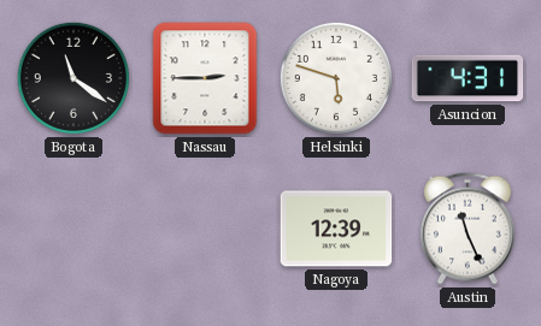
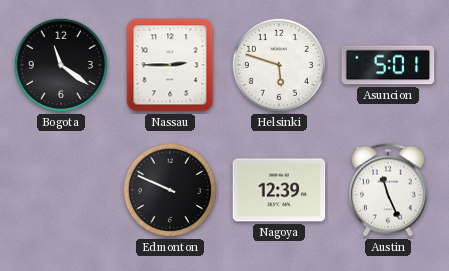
Asuncion: 4:31 -> 5:01
Edmonton: none -> 9:49
